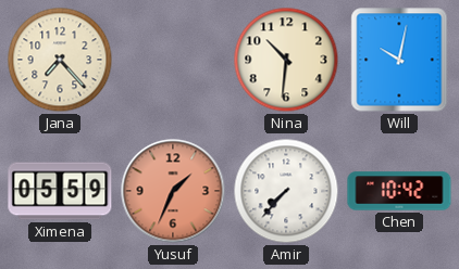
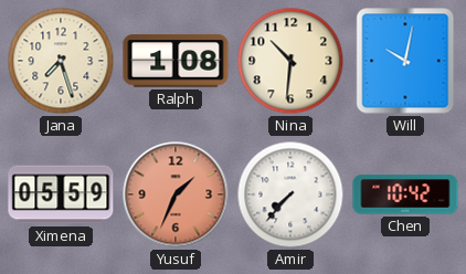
Jana: 7:23 -> 7:27
Ralph: none -> 1:08
